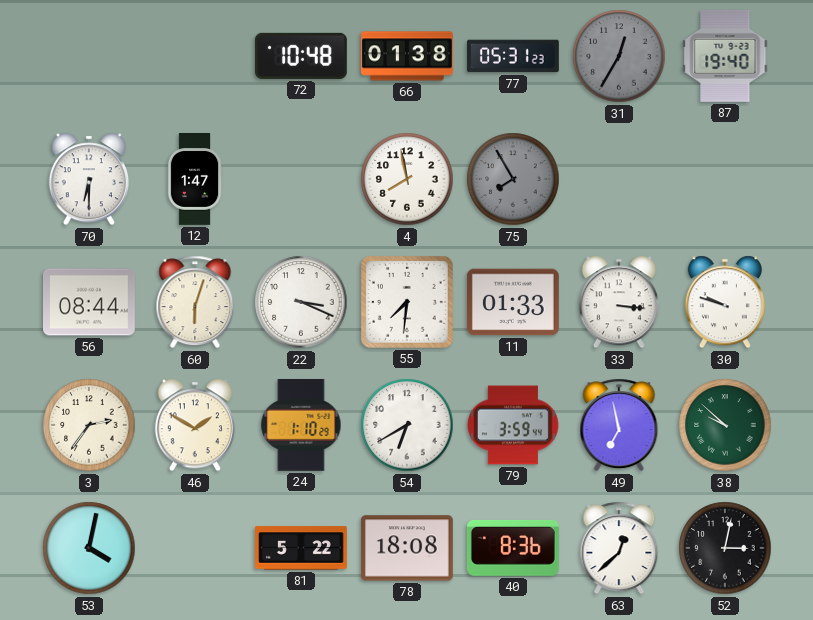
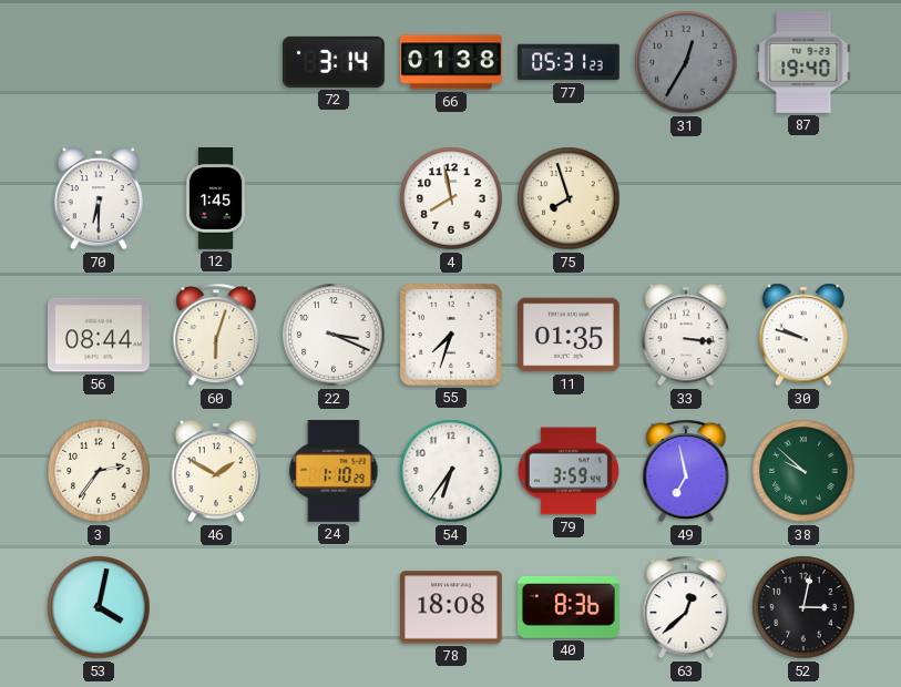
72: 10:48 -> 3:14
12: 1:47 -> 1:45
75: 7:55 -> 7:57
75 dial: grey -> cream
55: 7:31 -> 7:33
11: 01:33 -> 01:35
54: 6:40 -> 6:36
81: 5:22 -> none
